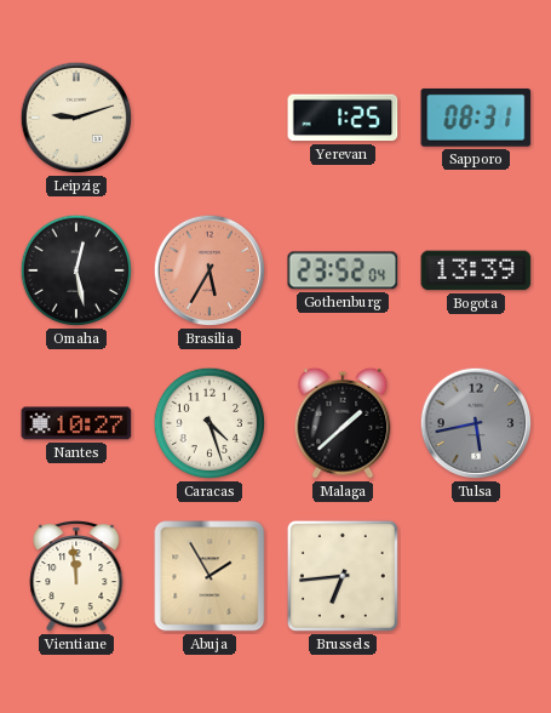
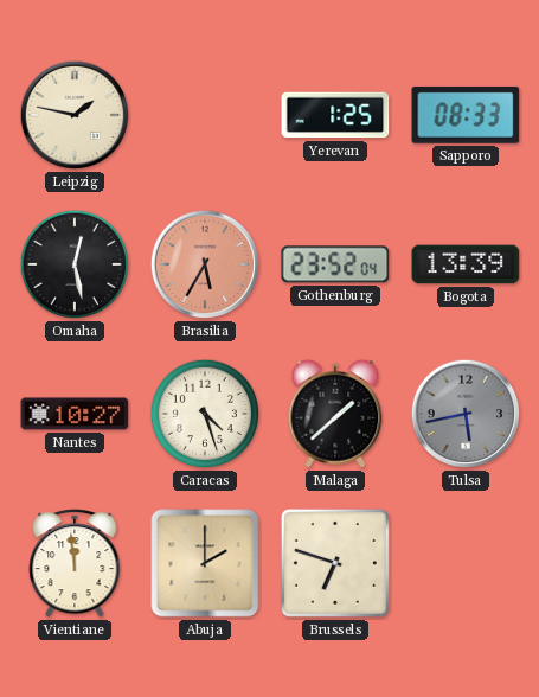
Leipzig: 9:12 -> 1:47
Sapporo: 08:31 -> 08:33
Abuja: 1:55 -> 2:00
Brussels: 6:44 -> 6:48
